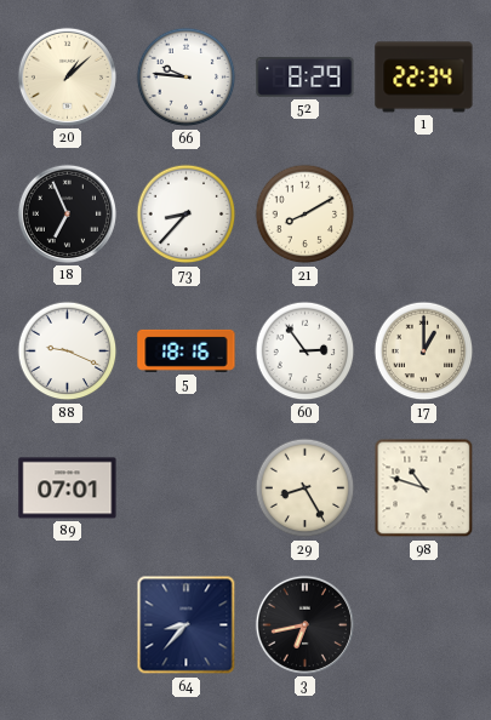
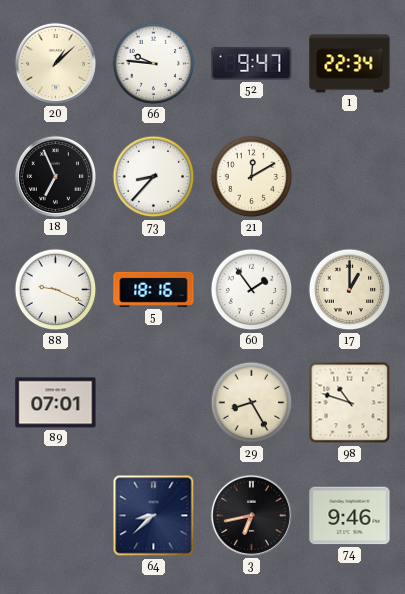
52: 8:29 -> 9:47
21: 8:10 -> 12:10
60: 2:54 -> 1:54
64: 8:37 -> 8:38
74: none -> 9:46
